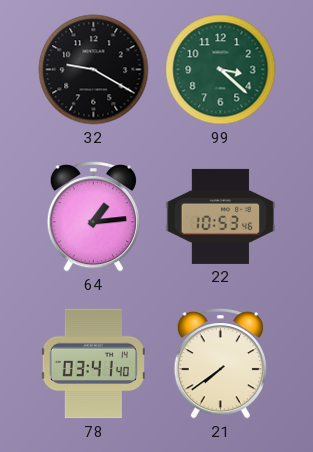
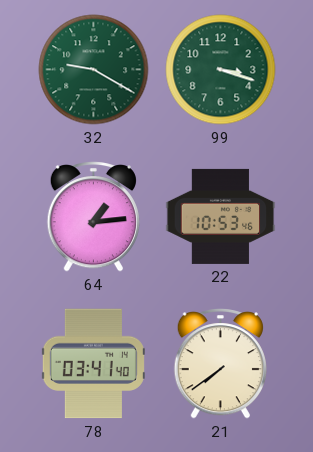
32 dial: black -> green
99: 3:22 -> 3:18
